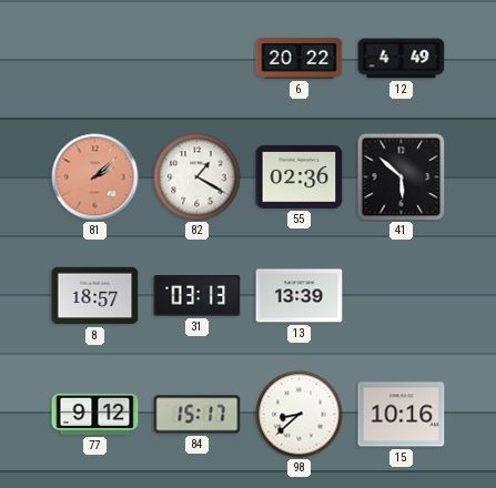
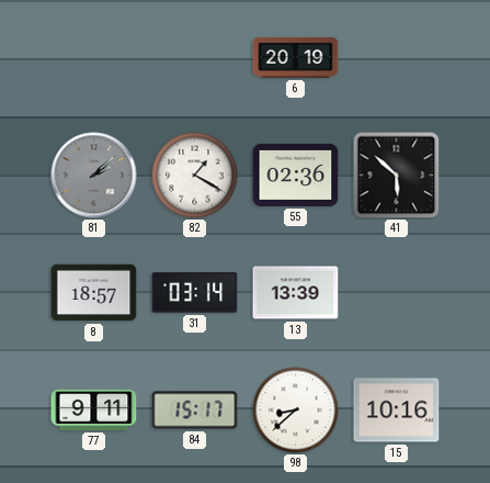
6: 20:22 -> 20:19
12: 4:49 -> none
81 dial: salmon -> grey
31: 03:13 -> 03:14
77: 9:12 -> 9:11
